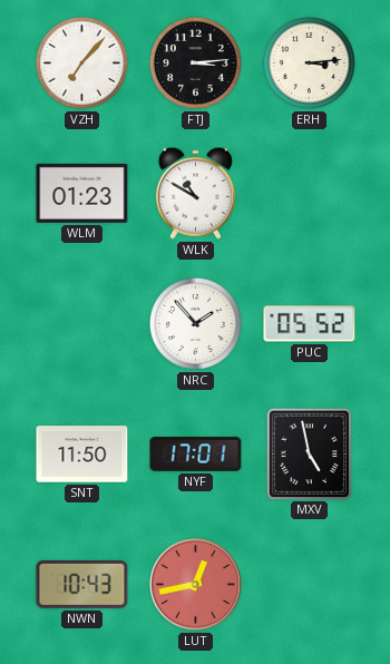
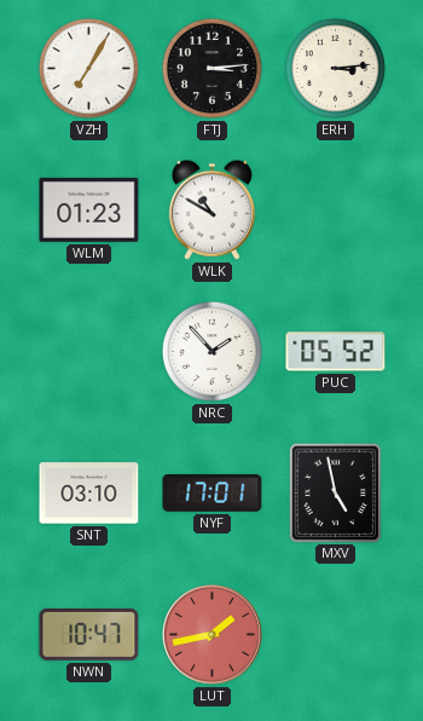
VZH: 7:07 -> 7:05
SNT: 11:50 -> 03:10
NWN: 10:43 -> 10:47
LUT: 12:43 -> 1:43
